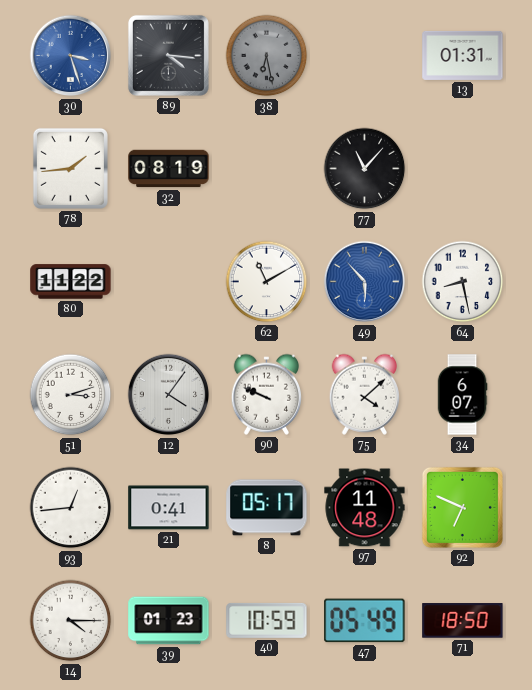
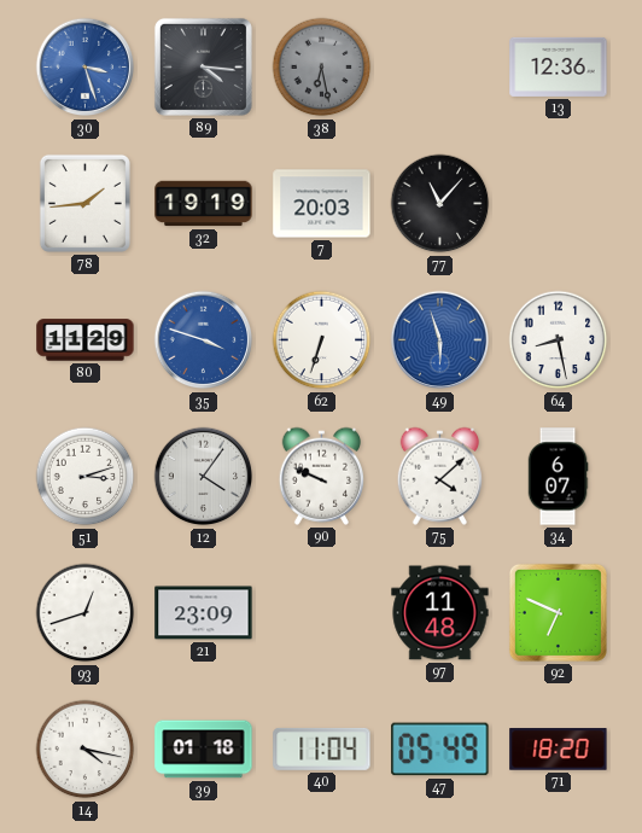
13: 01:31 -> 12:36
32: 08:19 -> 19:19
7: none -> 20:03
80: 11:22 -> 11:29
35: none -> 3:48
62: 11:10 -> 6:33
49: 5:53 -> 5:57
93: 12:44 -> 12:42
21: 0:41 -> 23:09
8: 05:17 -> none
14: 4:15 -> 4:17
39: 01:23 -> 01:18
40: 10:59 -> 11:04
71: 18:50 -> 18:20
